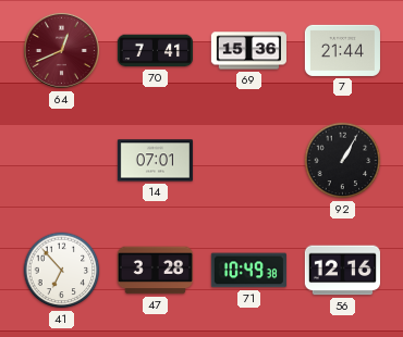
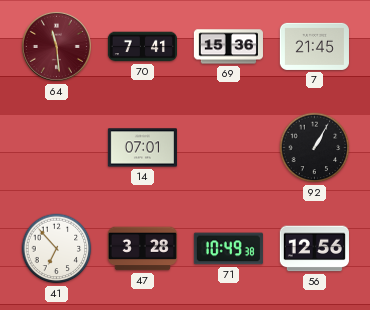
64: 12:41 -> 11:29
7: 21:44 -> 21:45
56: 12:16 -> 12:56
